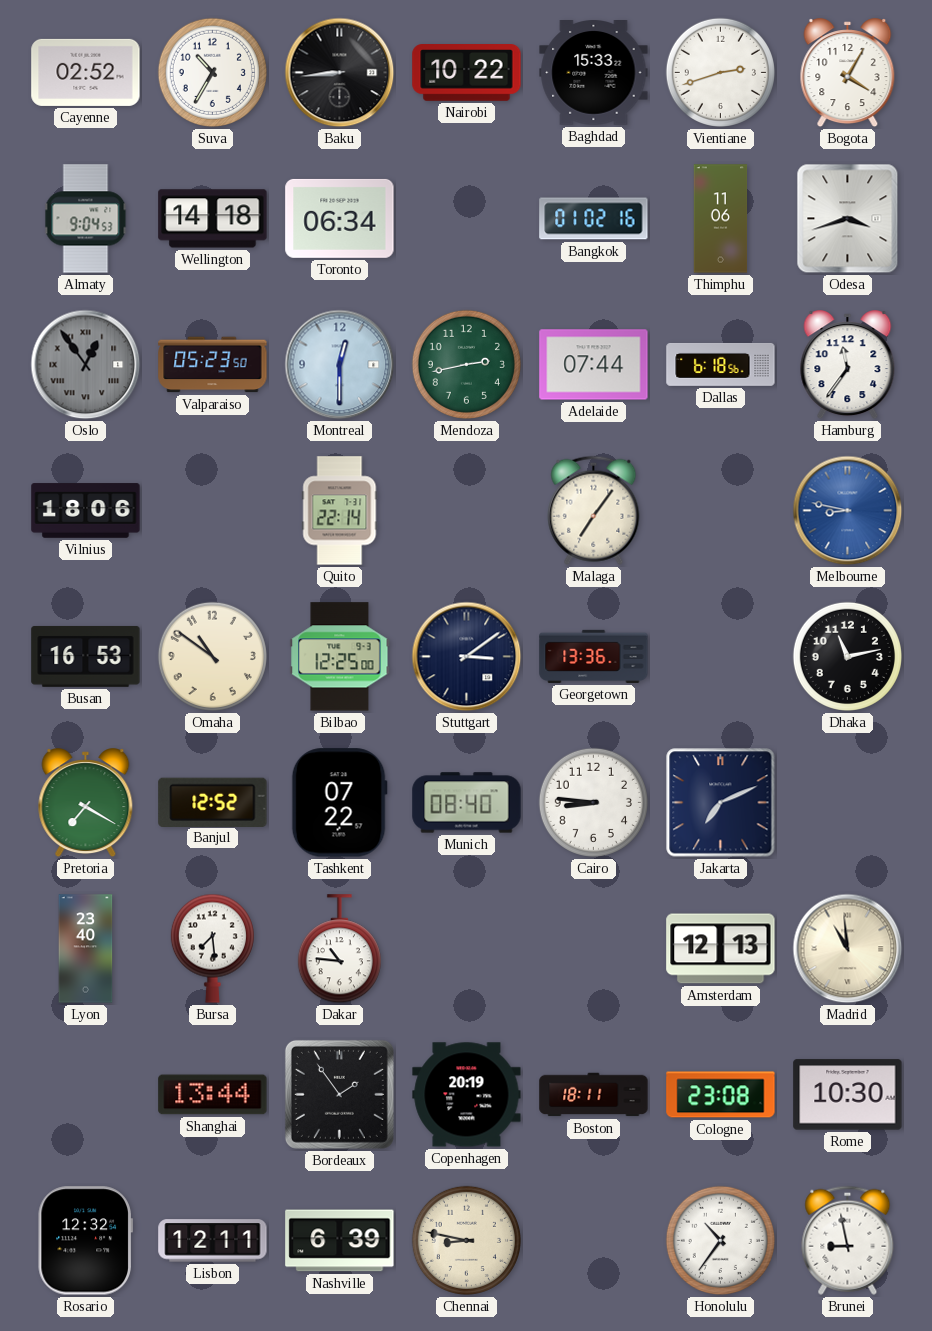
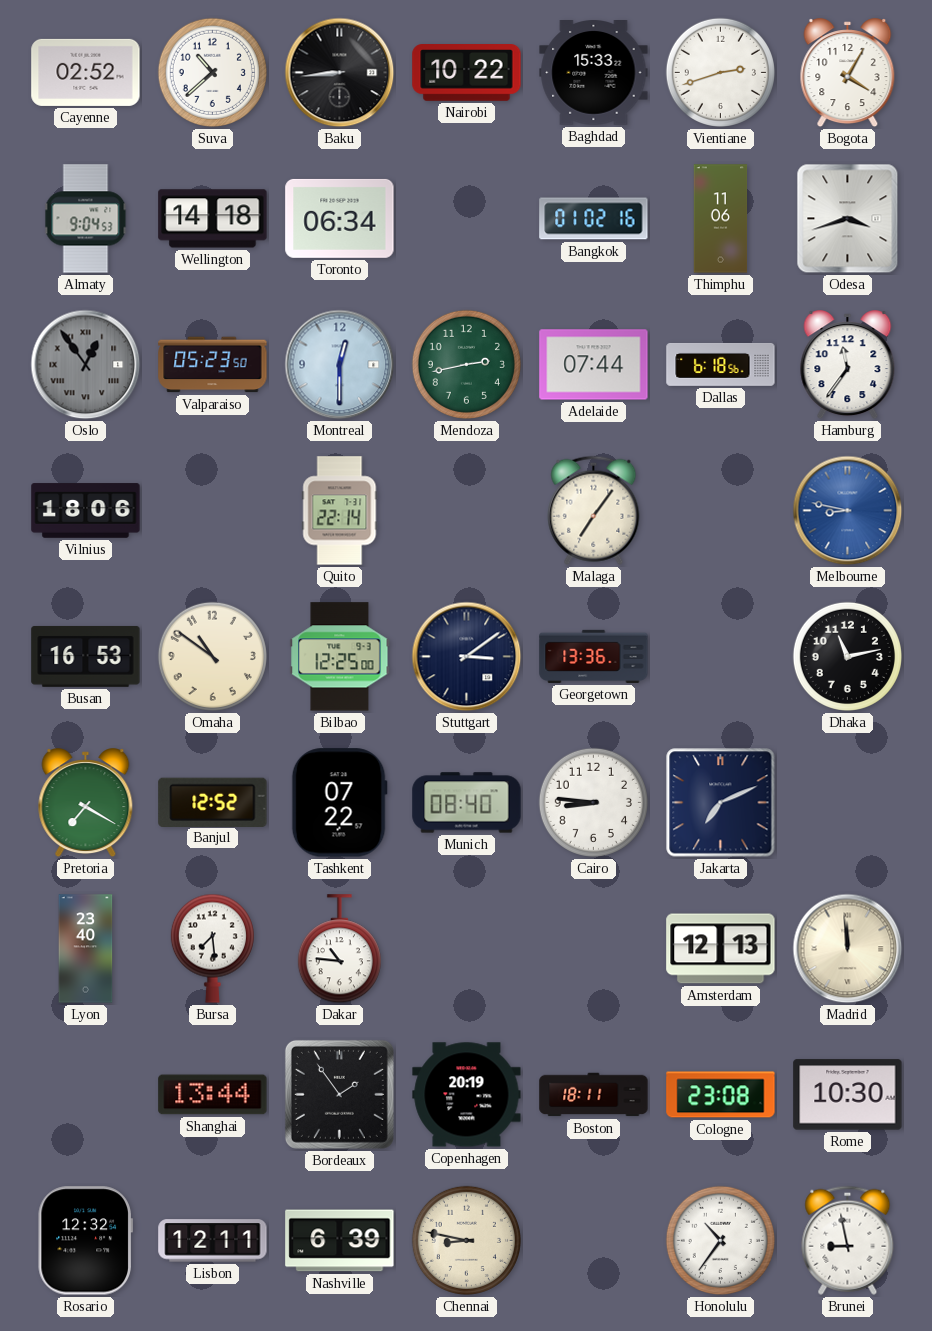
Suva: 10:35 -> 10:38
Madrid: 10:59 -> 11:59
